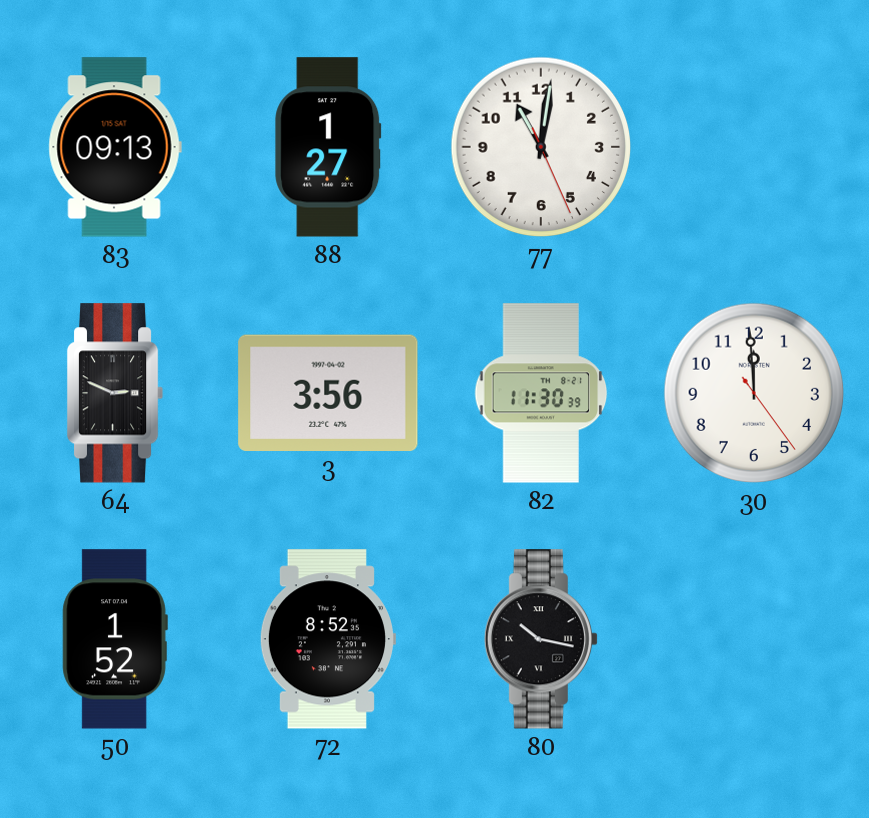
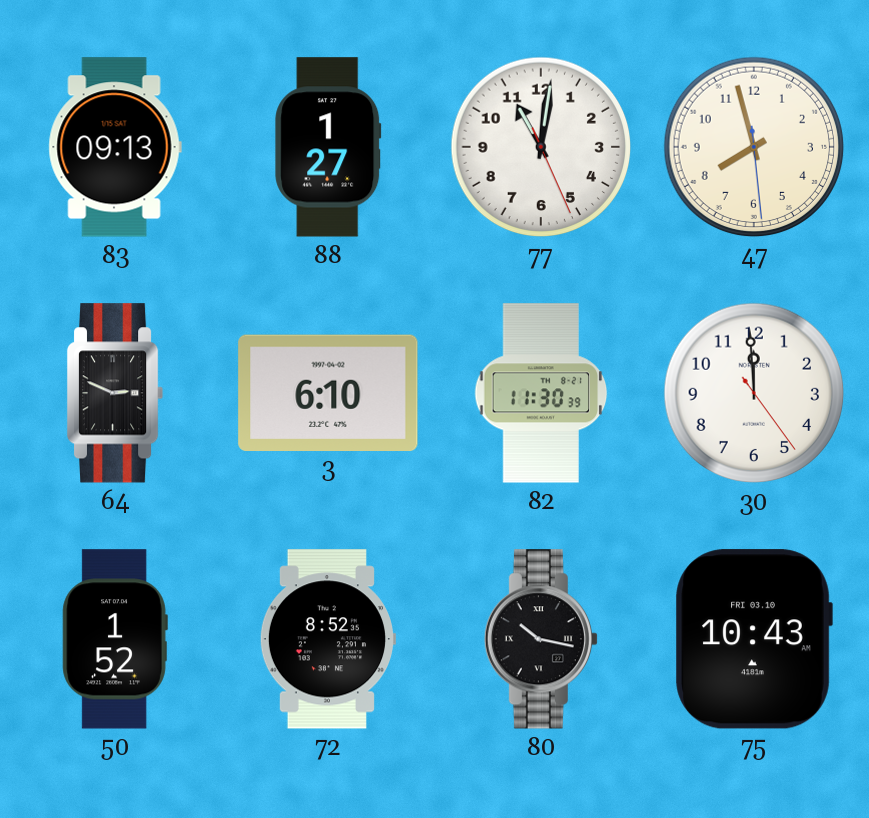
47: none -> 7:57
3: 3:56 -> 6:10
75: none -> 10:43
